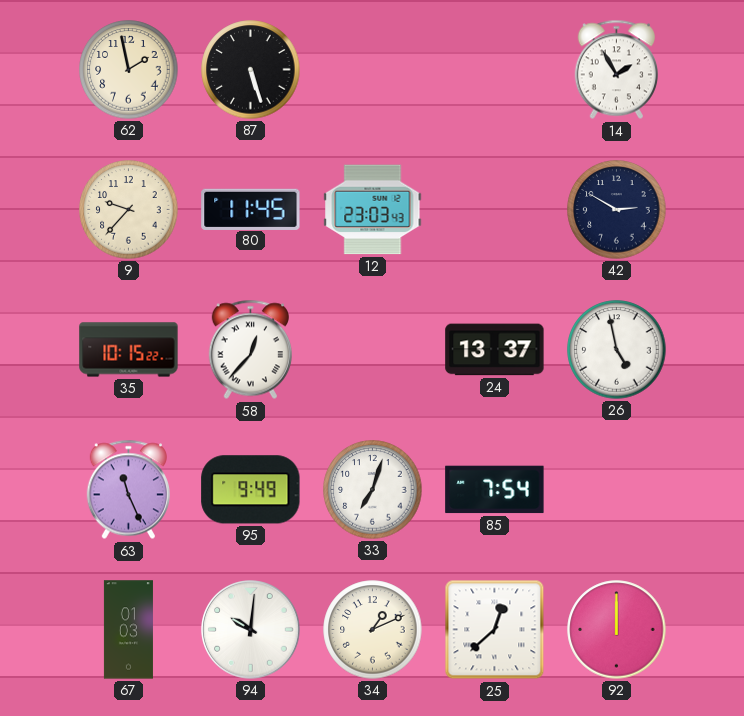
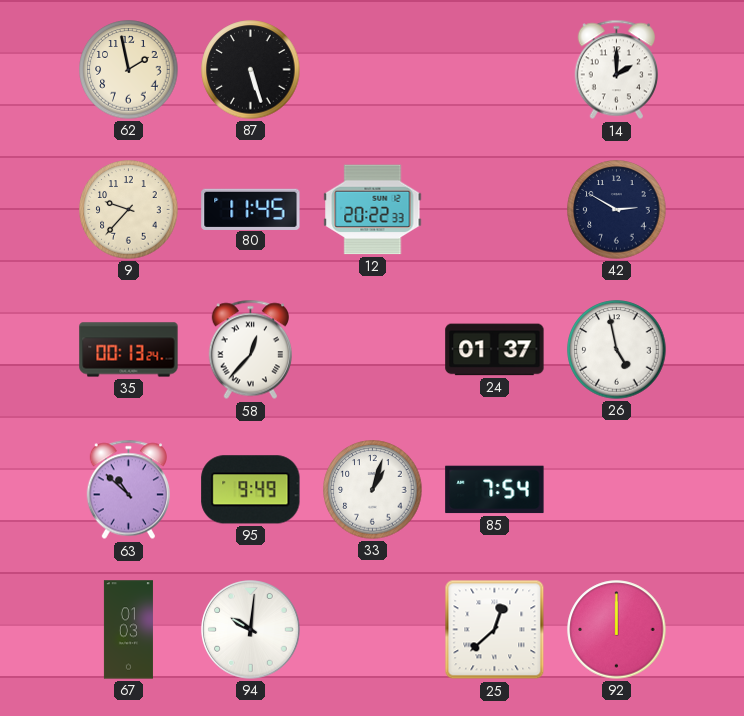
14: 1:55 -> 2:00
12: 23:03 -> 20:22
35: 10:15 -> 00:13
24: 13:37 -> 01:37
63: 11:26 -> 10:52
33: 7:03 -> 1:03
34: 1:11 -> none
